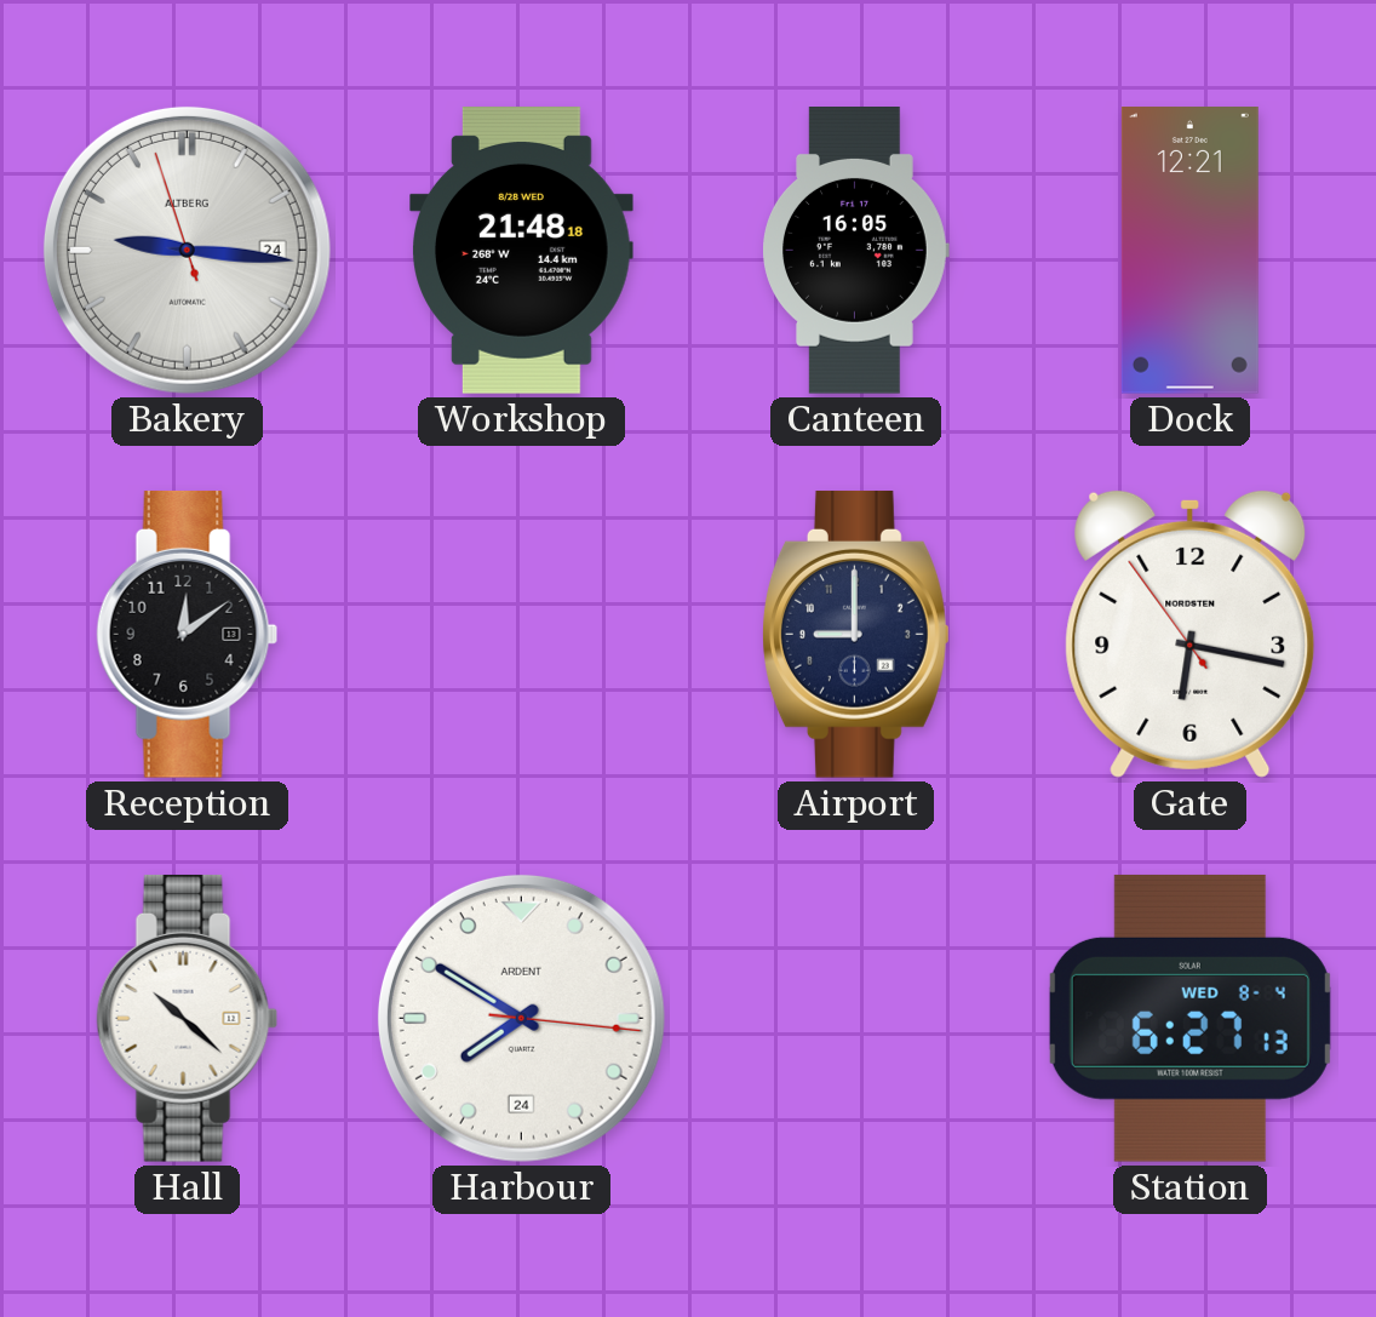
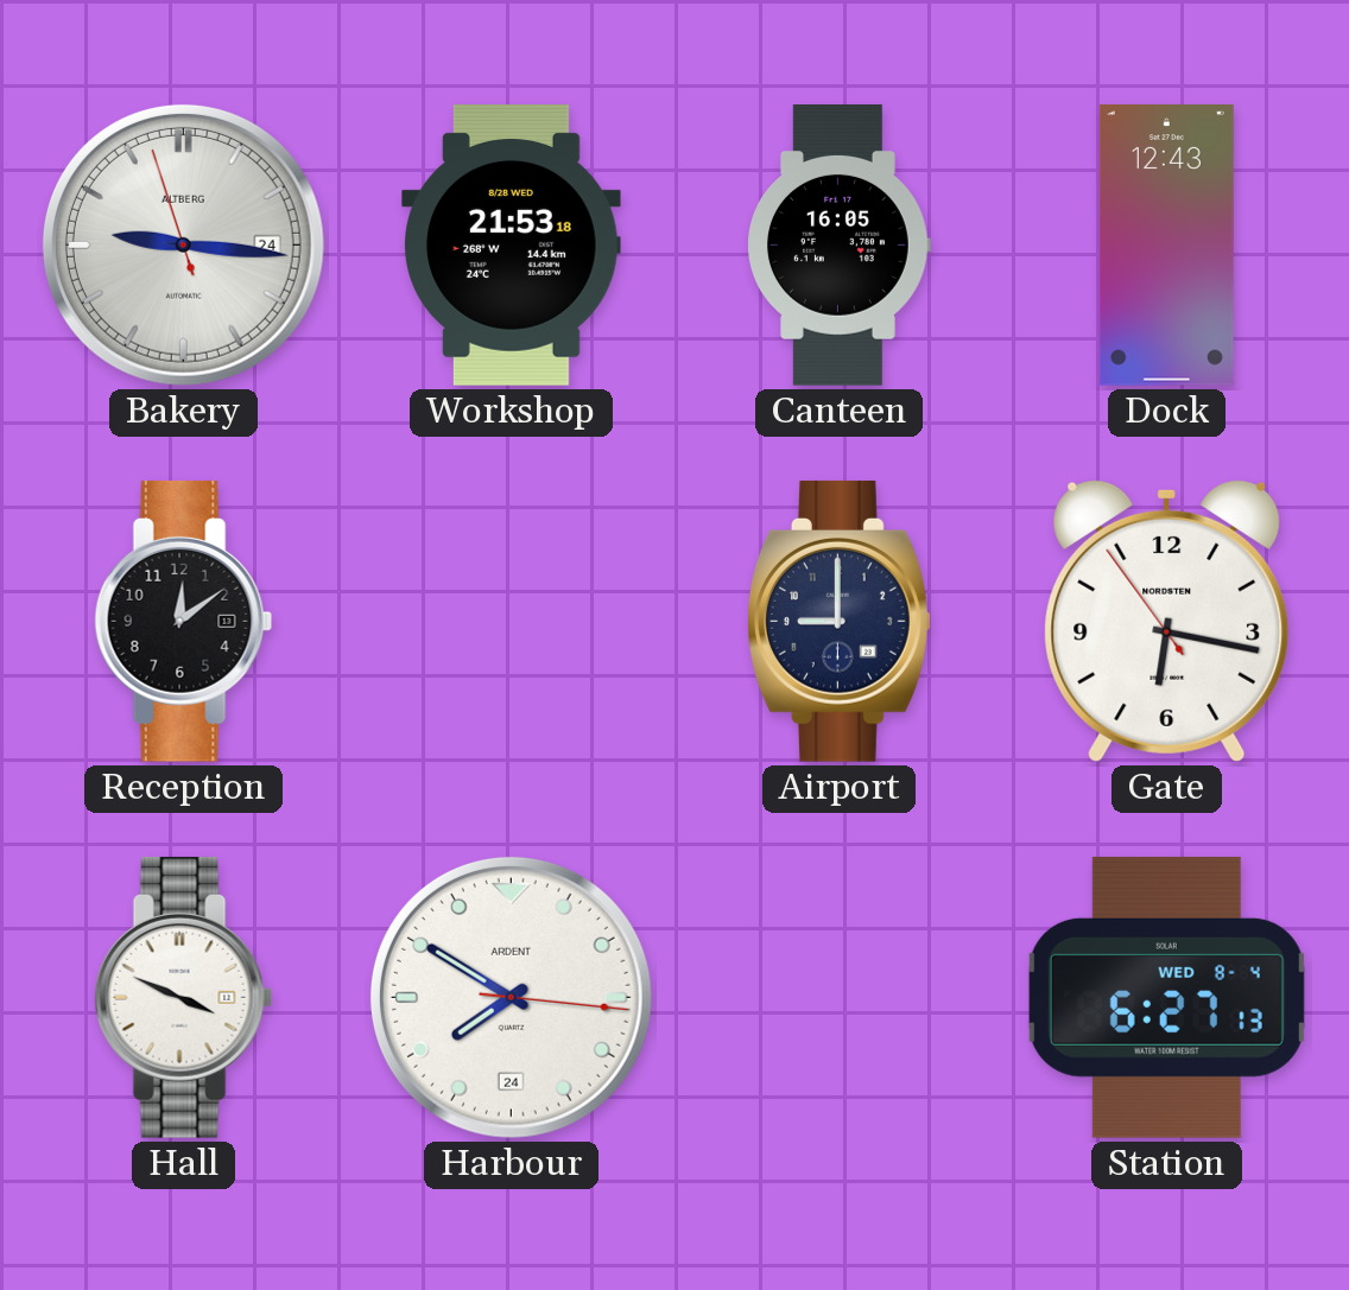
Workshop: 21:48 -> 21:53
Dock: 12:21 -> 12:43
Hall: 10:22 -> 3:49
